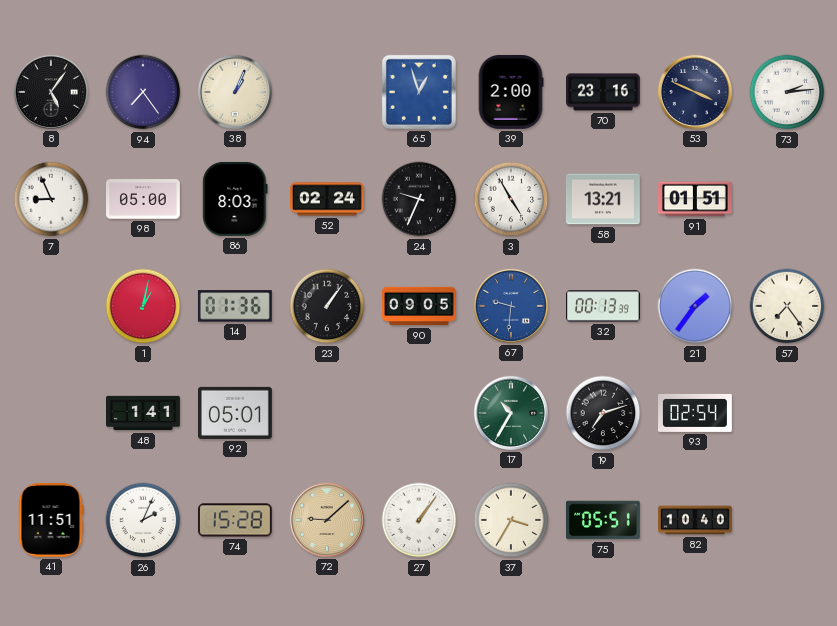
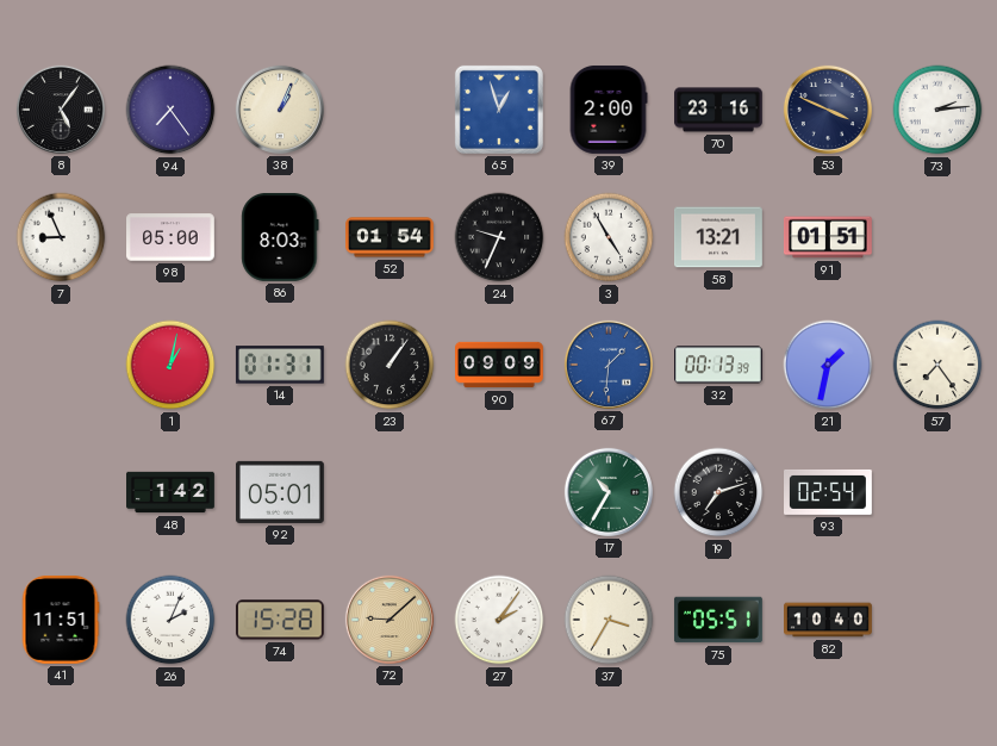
52: 02:24 -> 01:54
14: 01:36 -> 01:31
90: 09:05 -> 09:09
67: 9:31 -> 1:31
21: 1:36 -> 1:32
48: 1:41 -> 1:42
27: 1:06 -> 2:06
